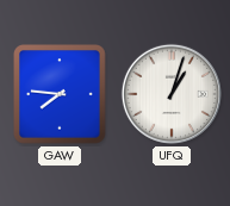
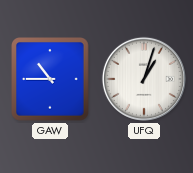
GAW: 7:46 -> 10:45
